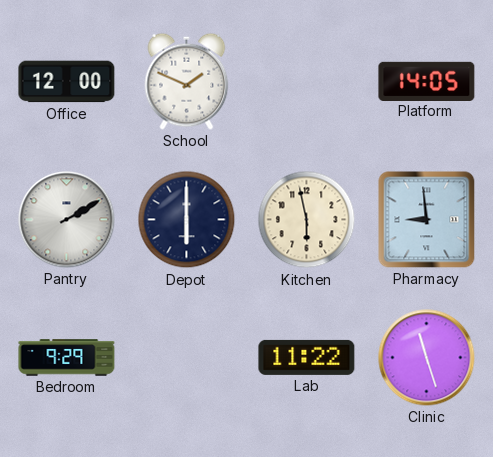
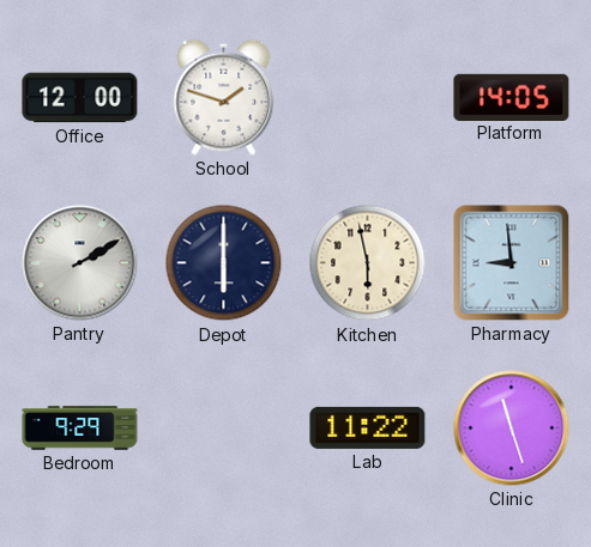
School: 1:49 -> 1:48
